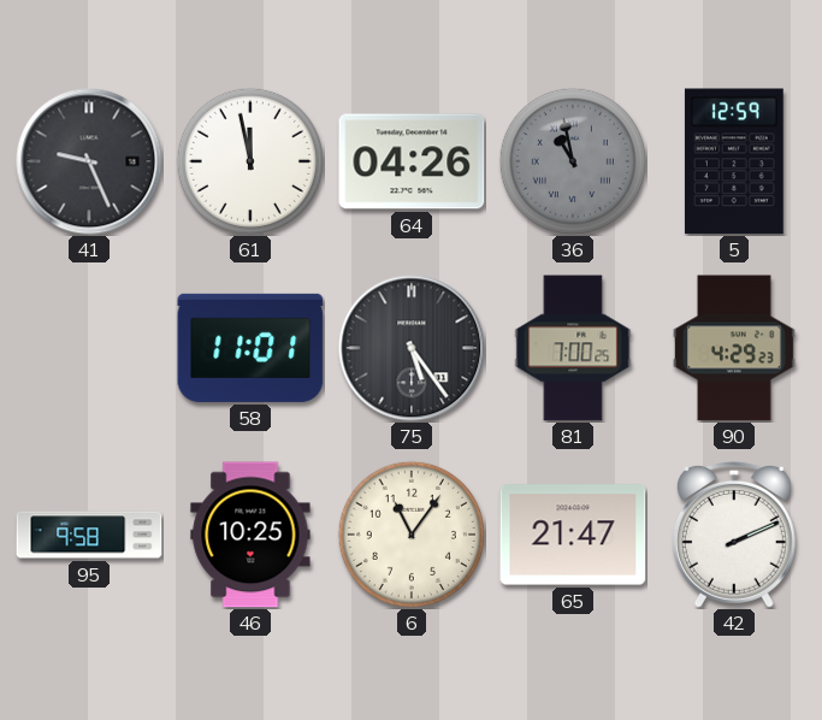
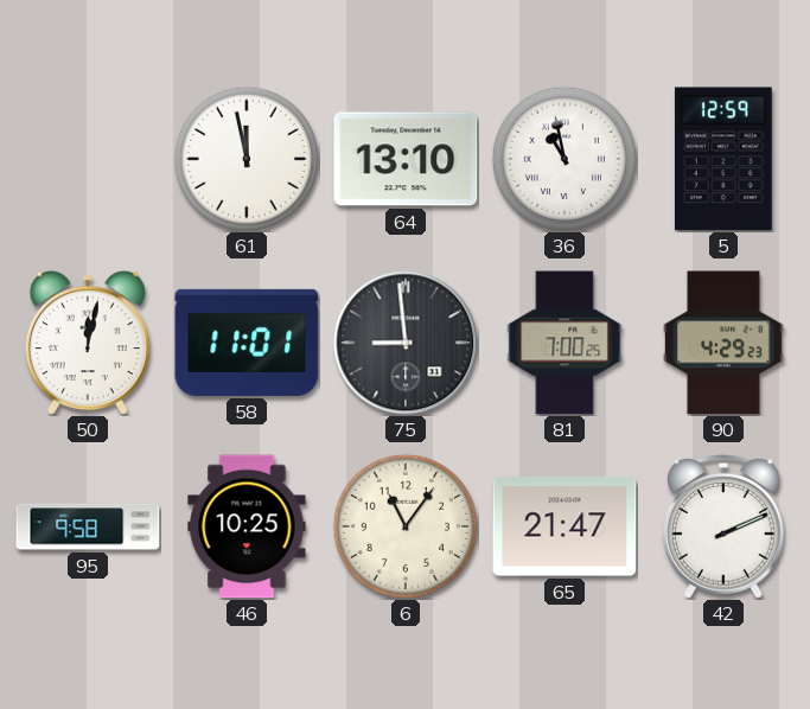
41: 9:26 -> none
64: 04:26 -> 13:10
36 dial: grey -> white
50: none -> 12:02
75: 5:24 -> 8:59
